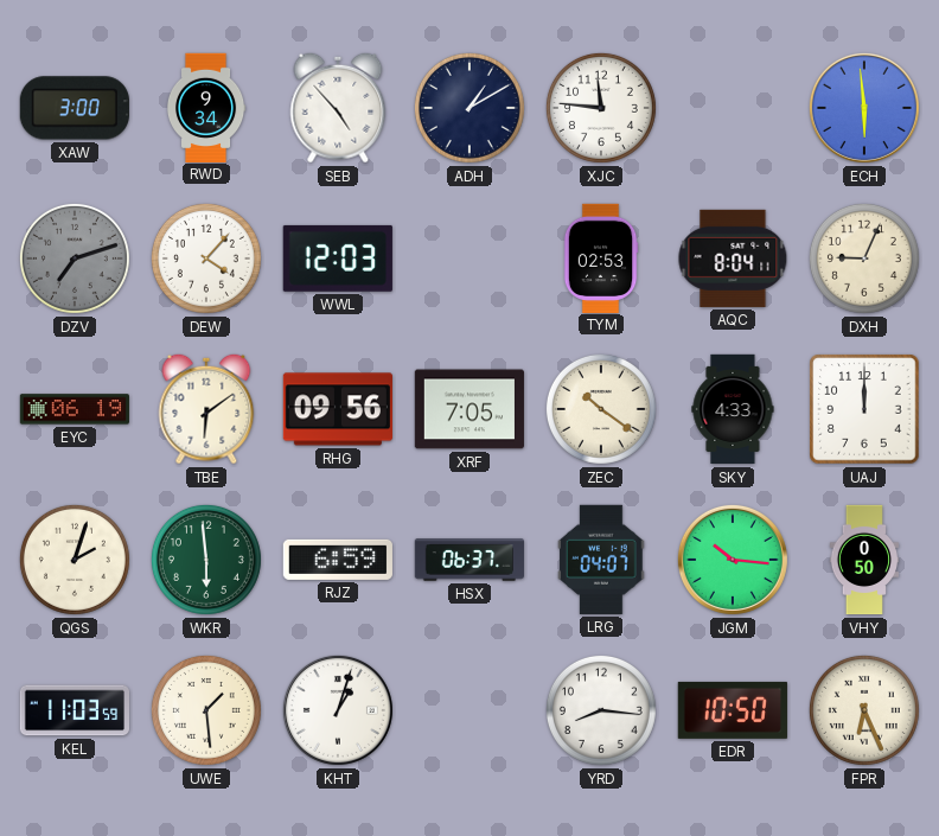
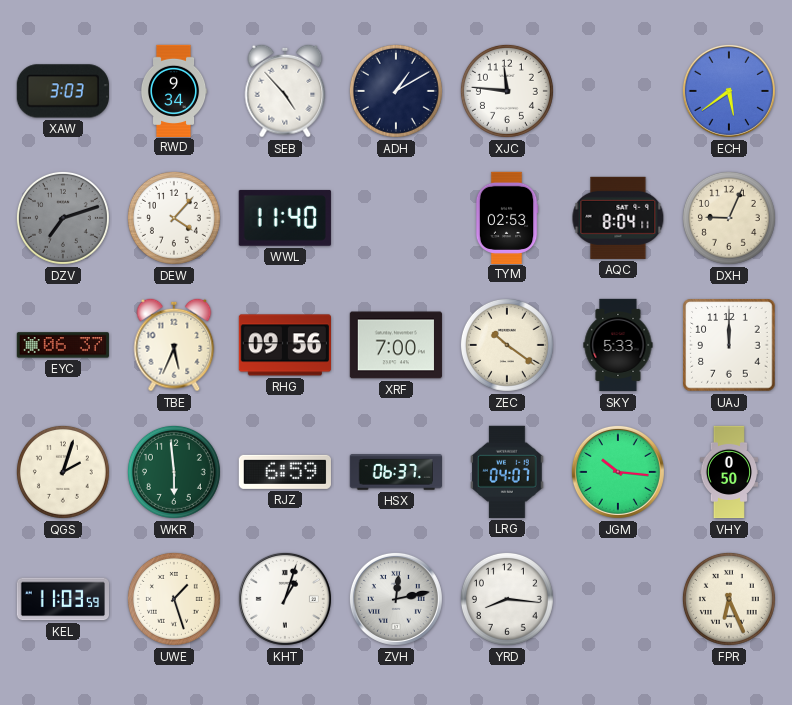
XAW: 3:00 -> 3:03
ECH: 5:59 -> 5:39
WWL: 12:03 -> 11:40
EYC: 06:19 -> 06:37
TBE: 6:09 -> 5:34
XRF: 7:05 -> 7:00
SKY: 4:33 -> 5:33
UWE: 1:29 -> 1:27
ZVH: none -> 12:13
EDR: 10:50 -> none
